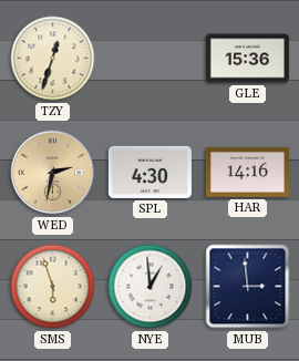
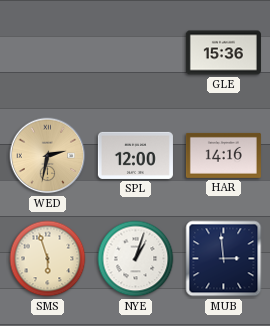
TZY: 12:33 -> none
SPL: 4:30 -> 12:00
NYE: 12:59 -> 1:03
